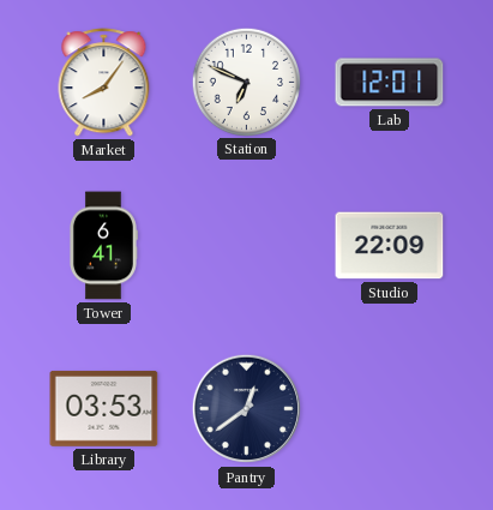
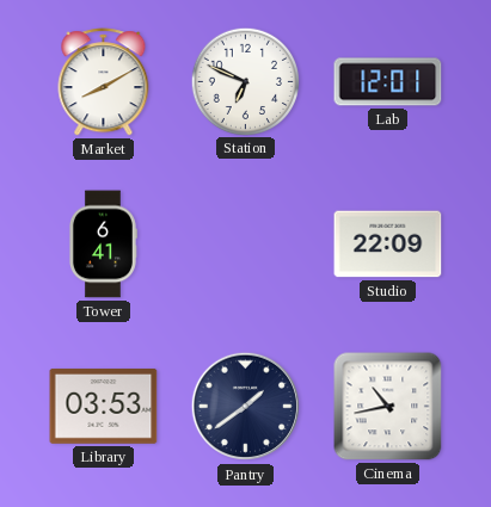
Market: 8:06 -> 8:10
Pantry: 12:39 -> 1:39
Cinema: none -> 10:43
